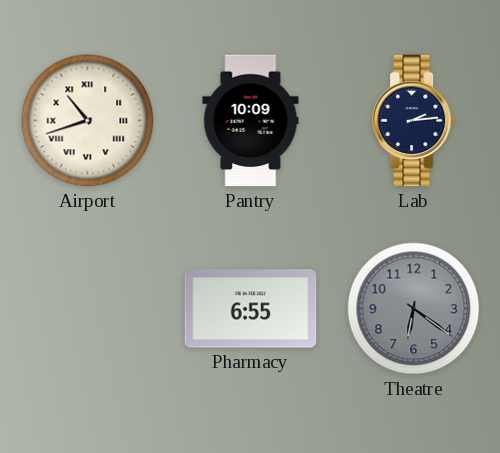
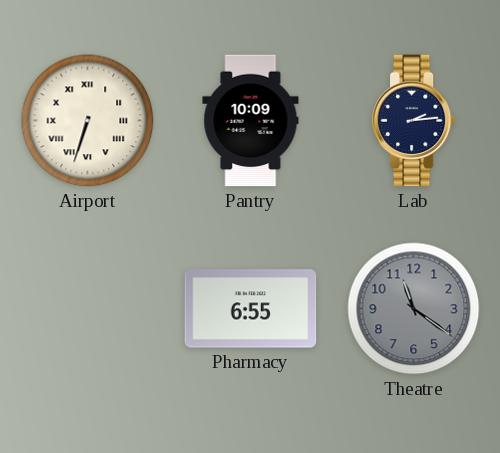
Airport: 10:42 -> 6:33
Theatre: 6:21 -> 11:21
